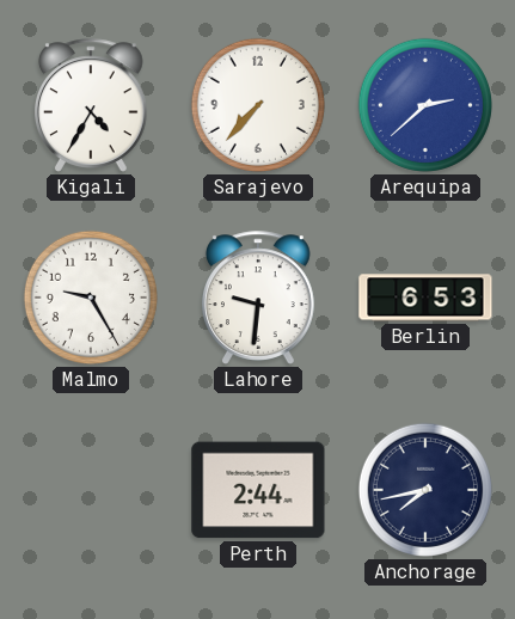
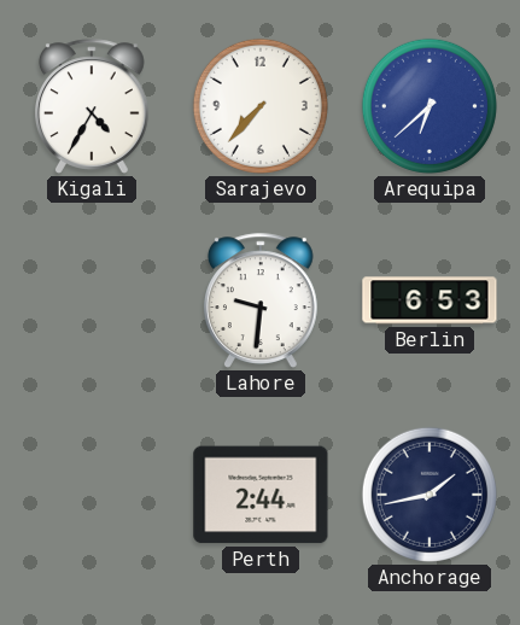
Arequipa: 2:38 -> 6:38
Malmo: 9:25 -> none
Anchorage: 7:43 -> 1:43
